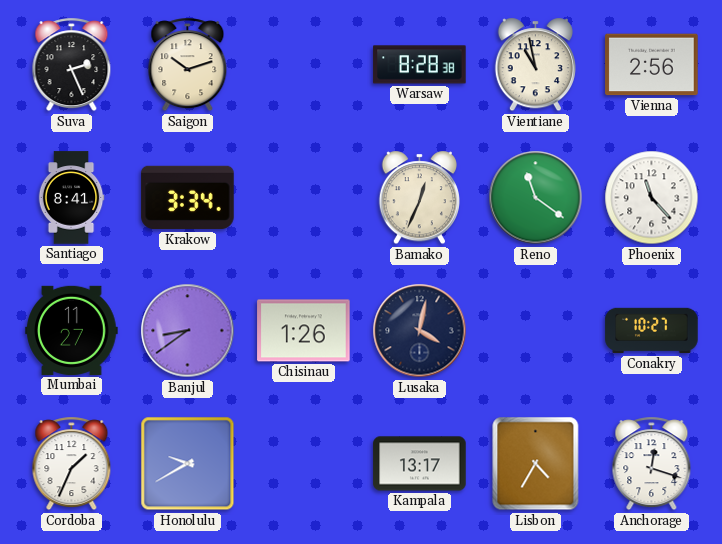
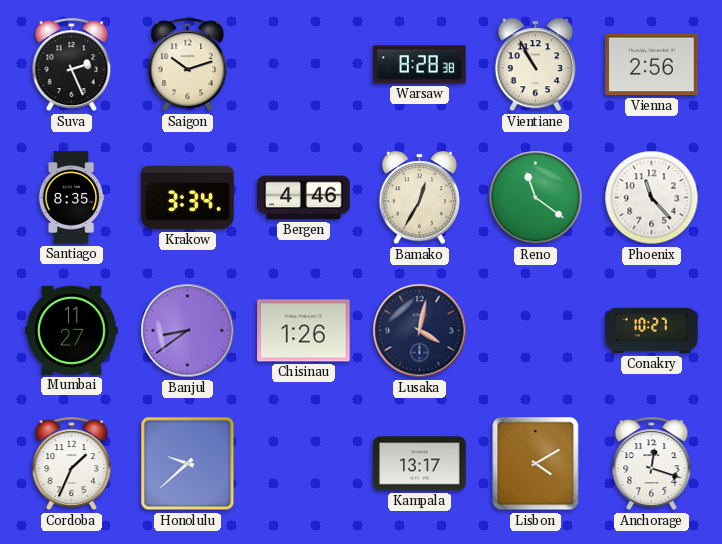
Vientiane: 10:58 -> 10:55
Santiago: 8:41 -> 8:35
Bergen: none -> 4:46
Bamako: 12:34 -> 12:35
Honolulu: 9:40 -> 9:38
Lisbon: 4:35 -> 4:10
